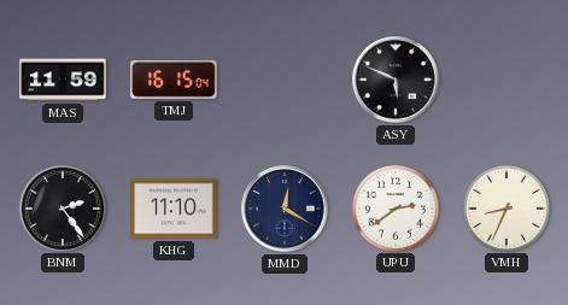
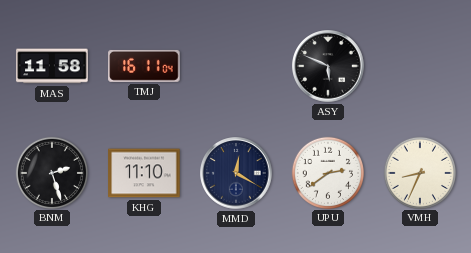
MAS: 11:59 -> 11:58
TMJ: 16:15 -> 16:11
BNM: 2:24 -> 2:27
